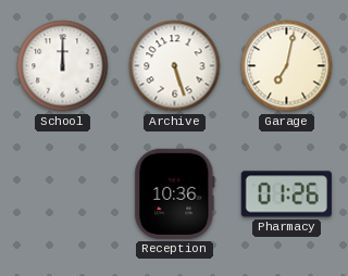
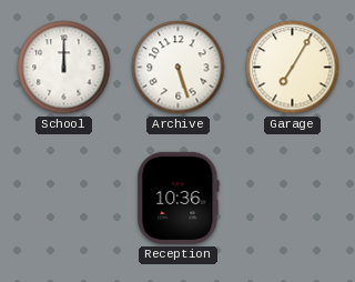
Garage: 7:02 -> 7:05
Pharmacy: 01:26 -> none
